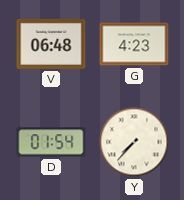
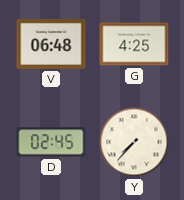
G: 4:23 -> 4:25
D: 01:54 -> 02:45
